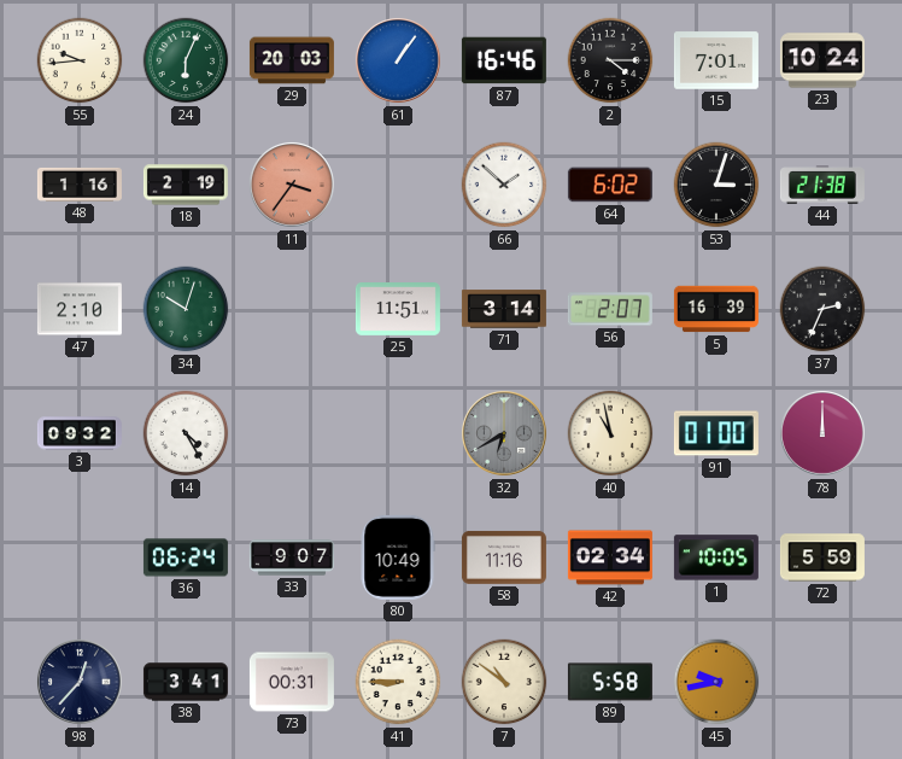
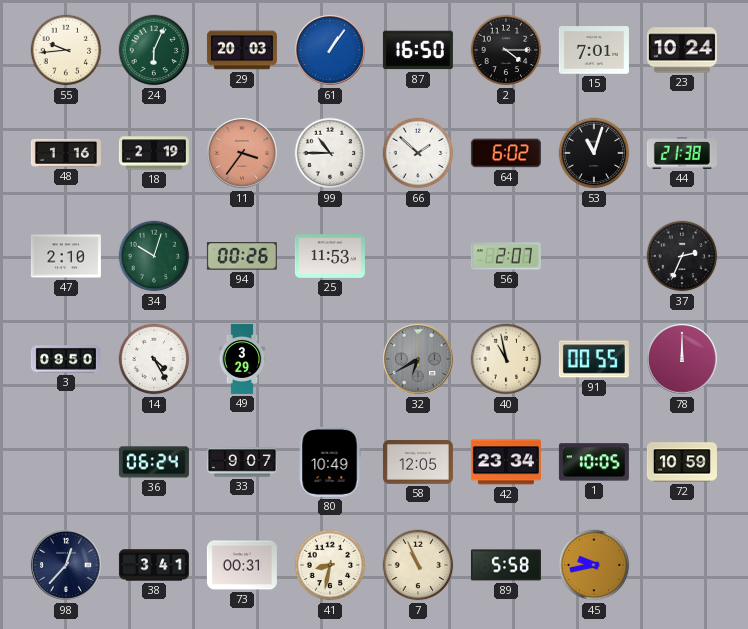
87: 16:46 -> 16:50
99: none -> 10:45
53: 3:03 -> 11:03
94: none -> 00:26
25: 11:51 -> 11:53
71: 3:14 -> none
5: 16:39 -> none
3: 09:32 -> 09:50
49: none -> 3:29
91: 01:00 -> 00:55
58: 11:16 -> 12:05
42: 02:34 -> 23:34
72: 5:59 -> 10:59
41: 8:45 -> 8:32
7: 10:51 -> 10:56
